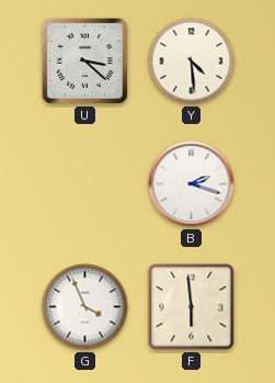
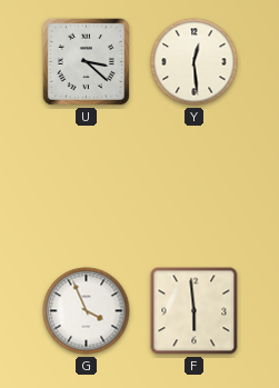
Y: 4:29 -> 12:29
B: 2:18 -> none
